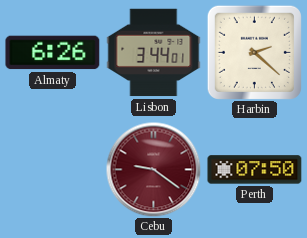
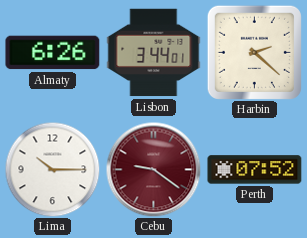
Lima: none -> 10:15
Perth: 07:50 -> 07:52
